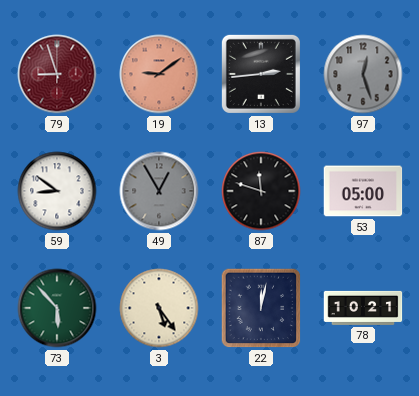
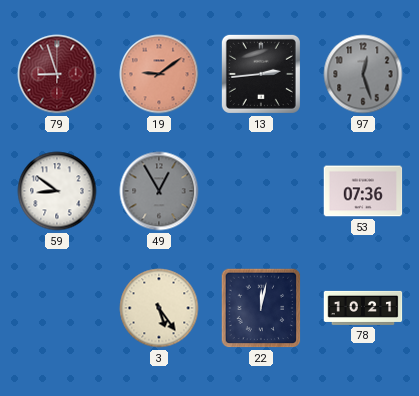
87: 11:48 -> none
53: 05:00 -> 07:36
73: 5:53 -> none
